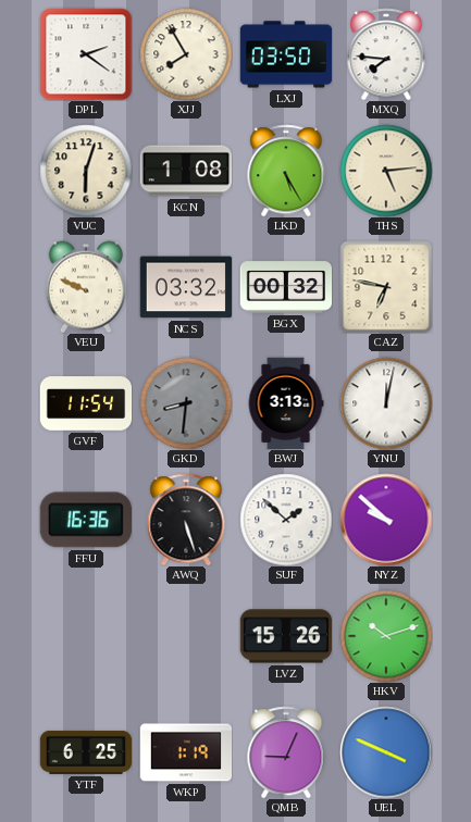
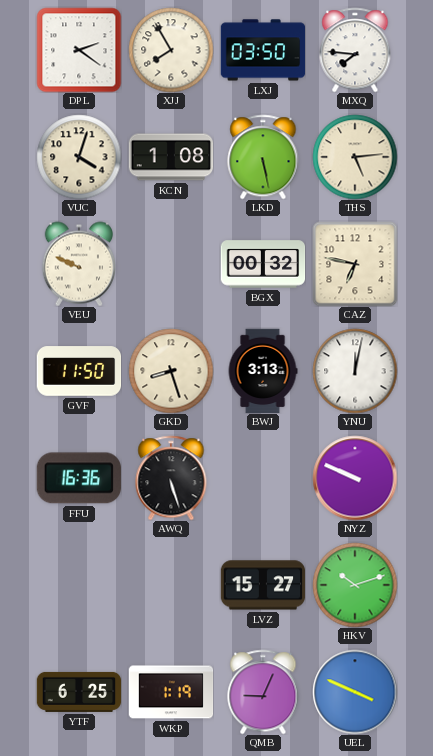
VUC: 6:03 -> 4:03
LKD: 5:25 -> 5:28
NCS: 03:32 -> none
GVF: 11:54 -> 11:50
GKD: 8:31 -> 8:27
GKD dial: grey -> cream
SUF: 1:52 -> none
NYZ: 9:52 -> 9:49
LVZ: 15:26 -> 15:27
